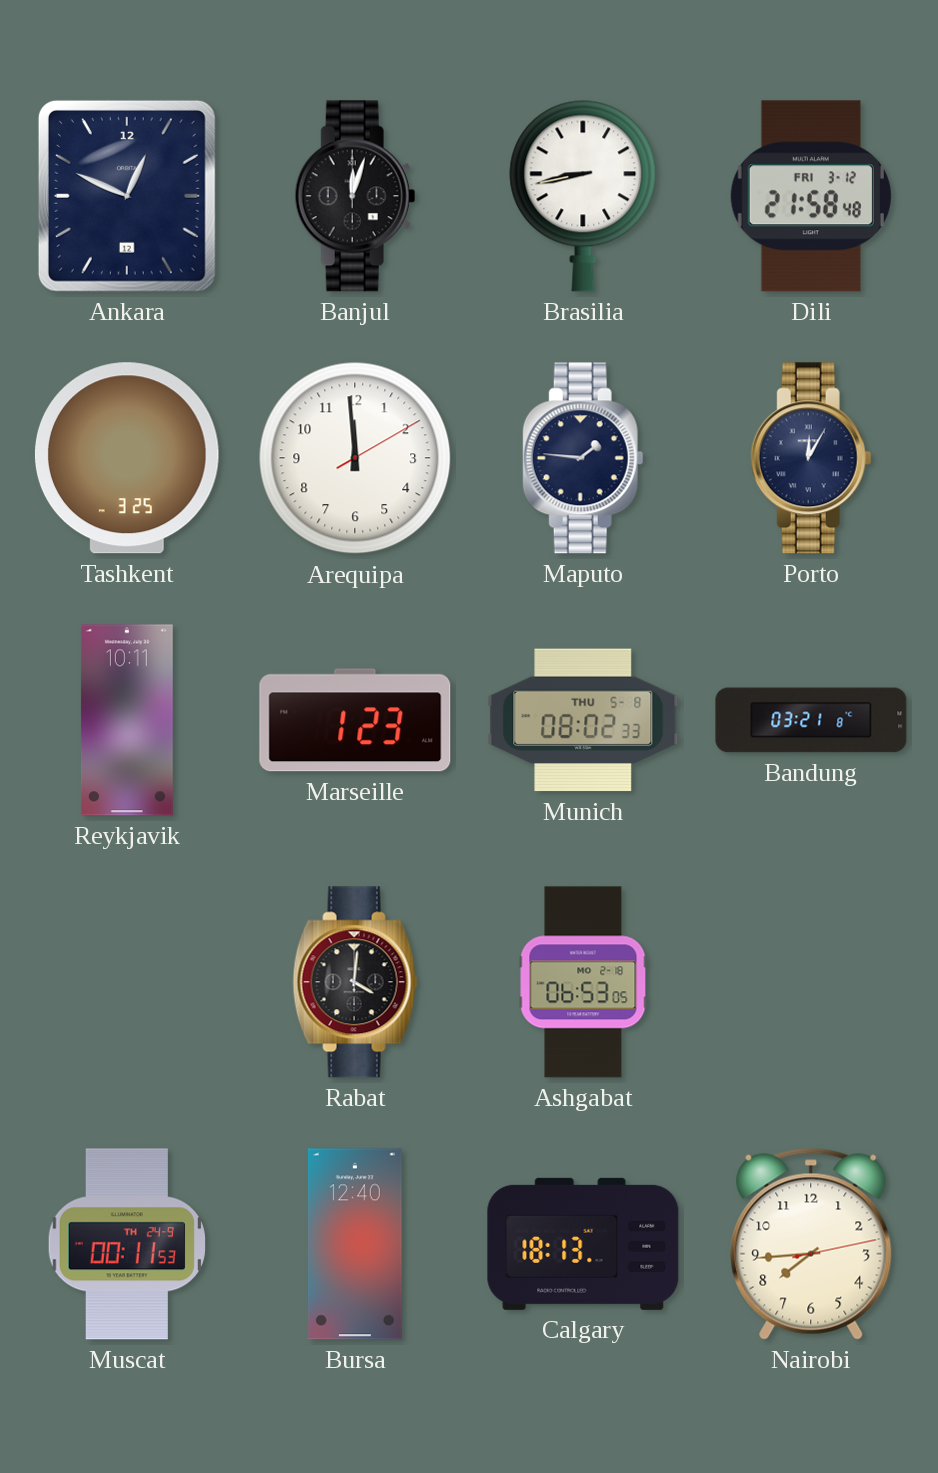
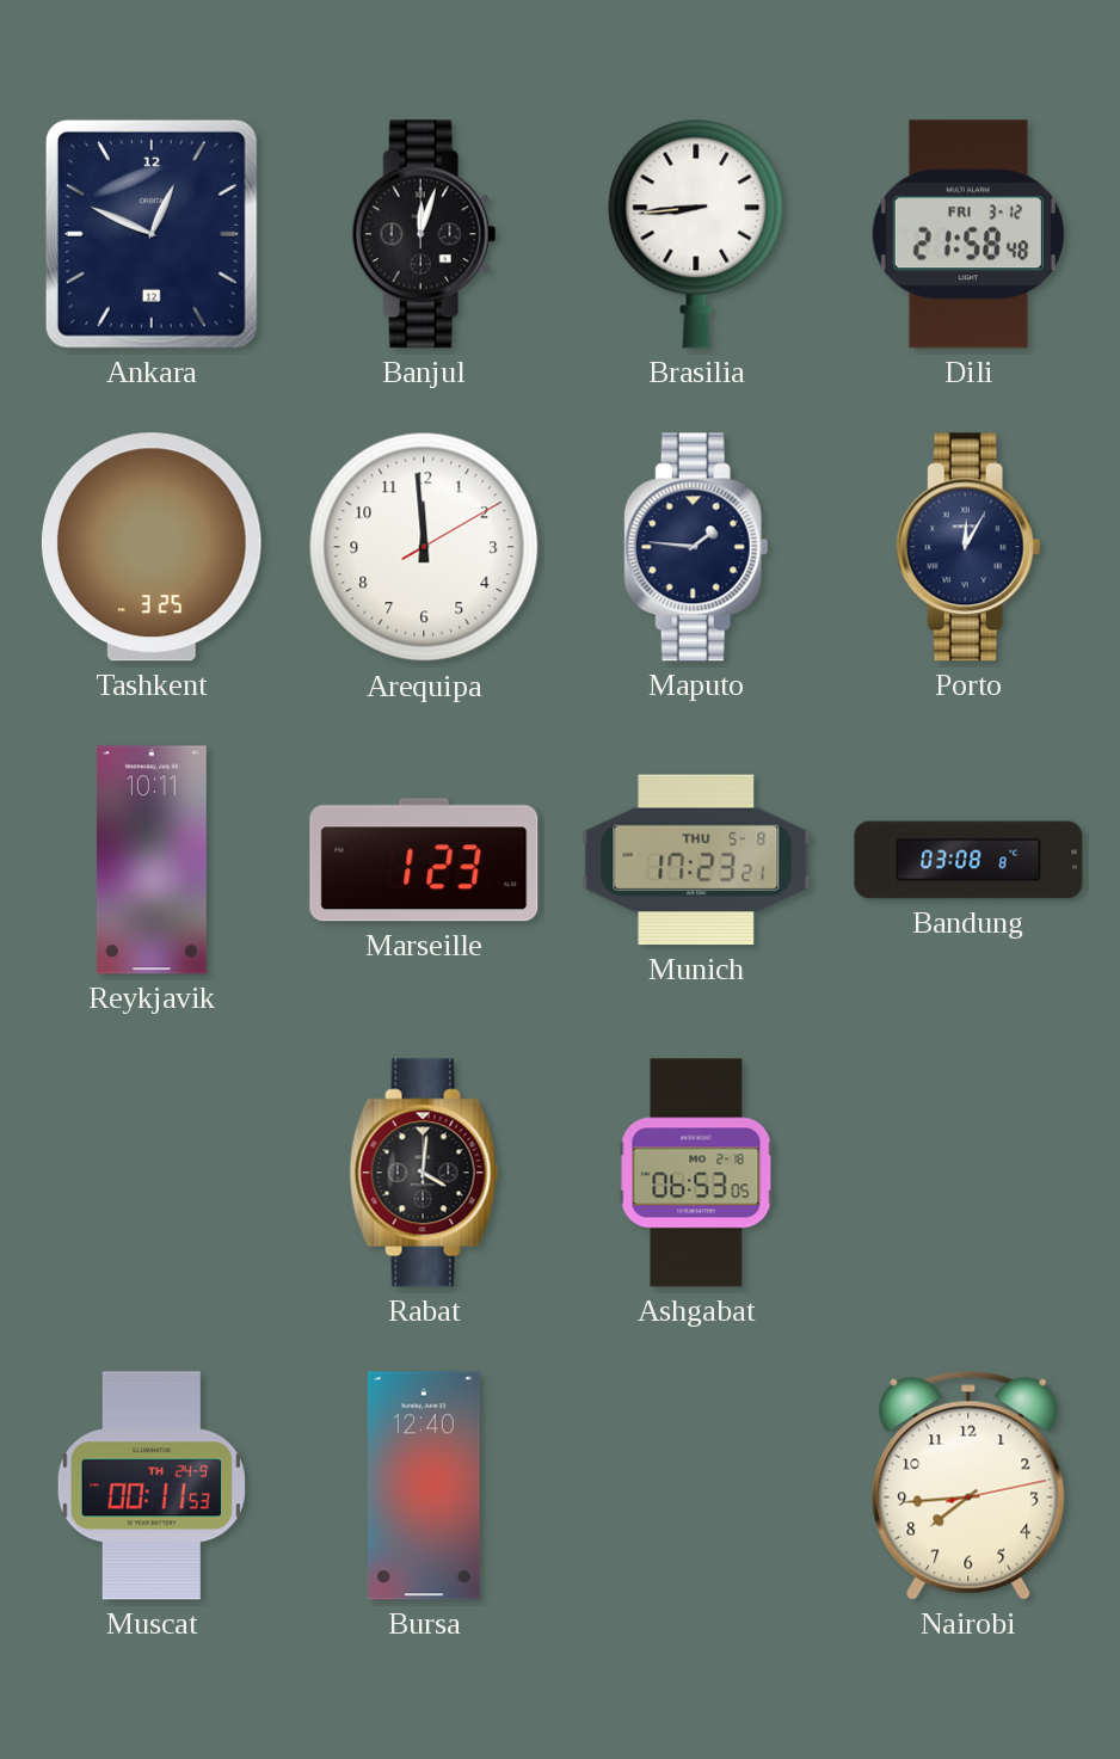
Brasilia: 8:43 -> 8:44
Munich: 08:02 -> 17:23
Bandung: 03:21 -> 03:08
Calgary: 18:13 -> none
